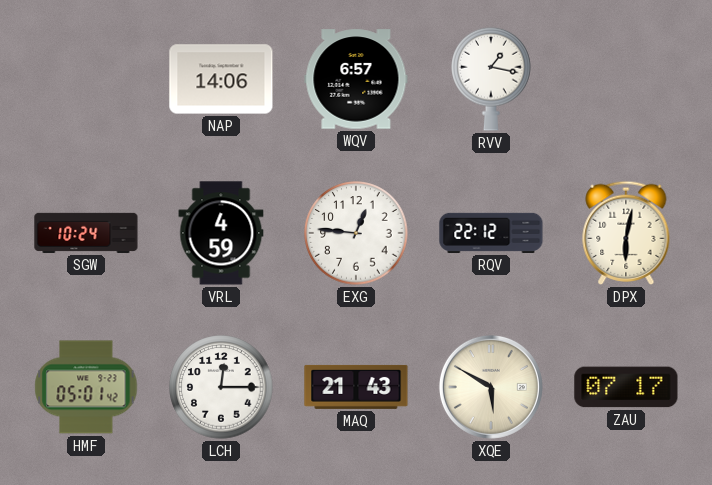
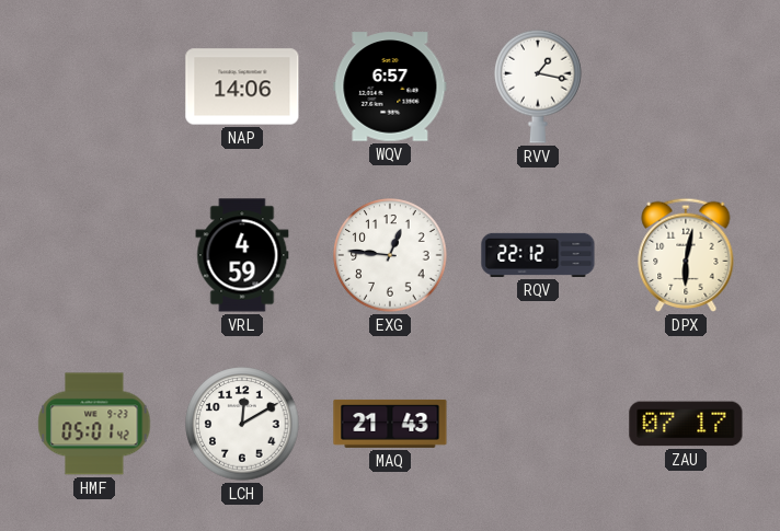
SGW: 10:24 -> none
LCH: 12:15 -> 12:10
XQE: 5:50 -> none
